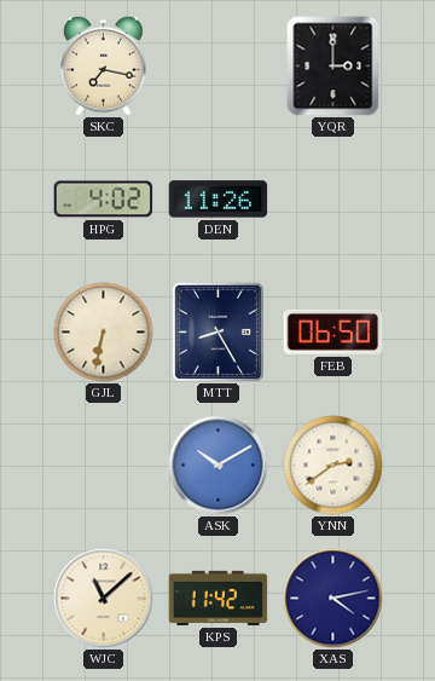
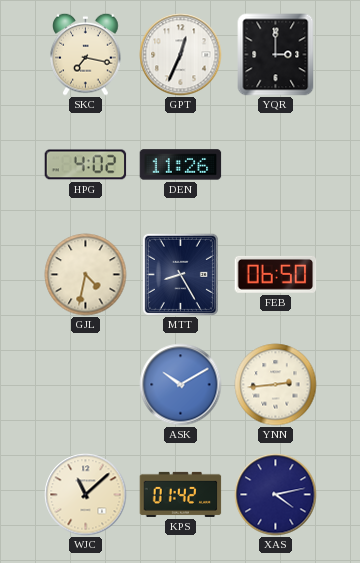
GPT: none -> 12:34
GJL: 6:32 -> 4:32
YNN: 2:39 -> 2:44
KPS: 11:42 -> 01:42
